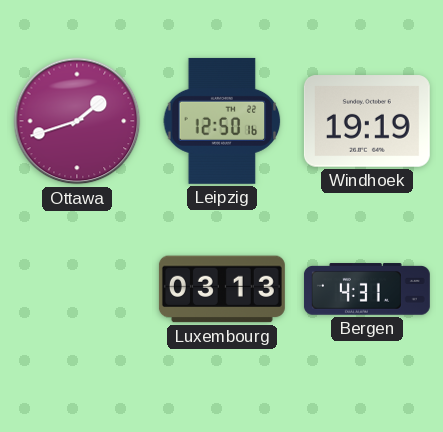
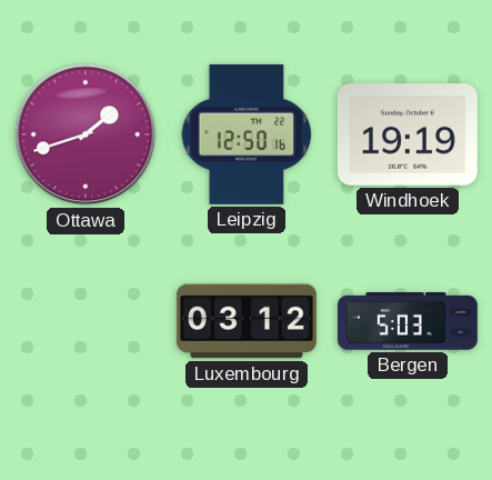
Luxembourg: 03:13 -> 03:12
Bergen: 4:31 -> 5:03
